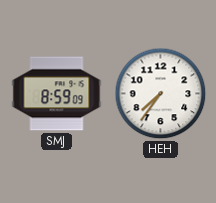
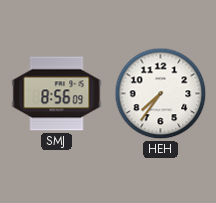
SMJ: 8:59 -> 8:56
